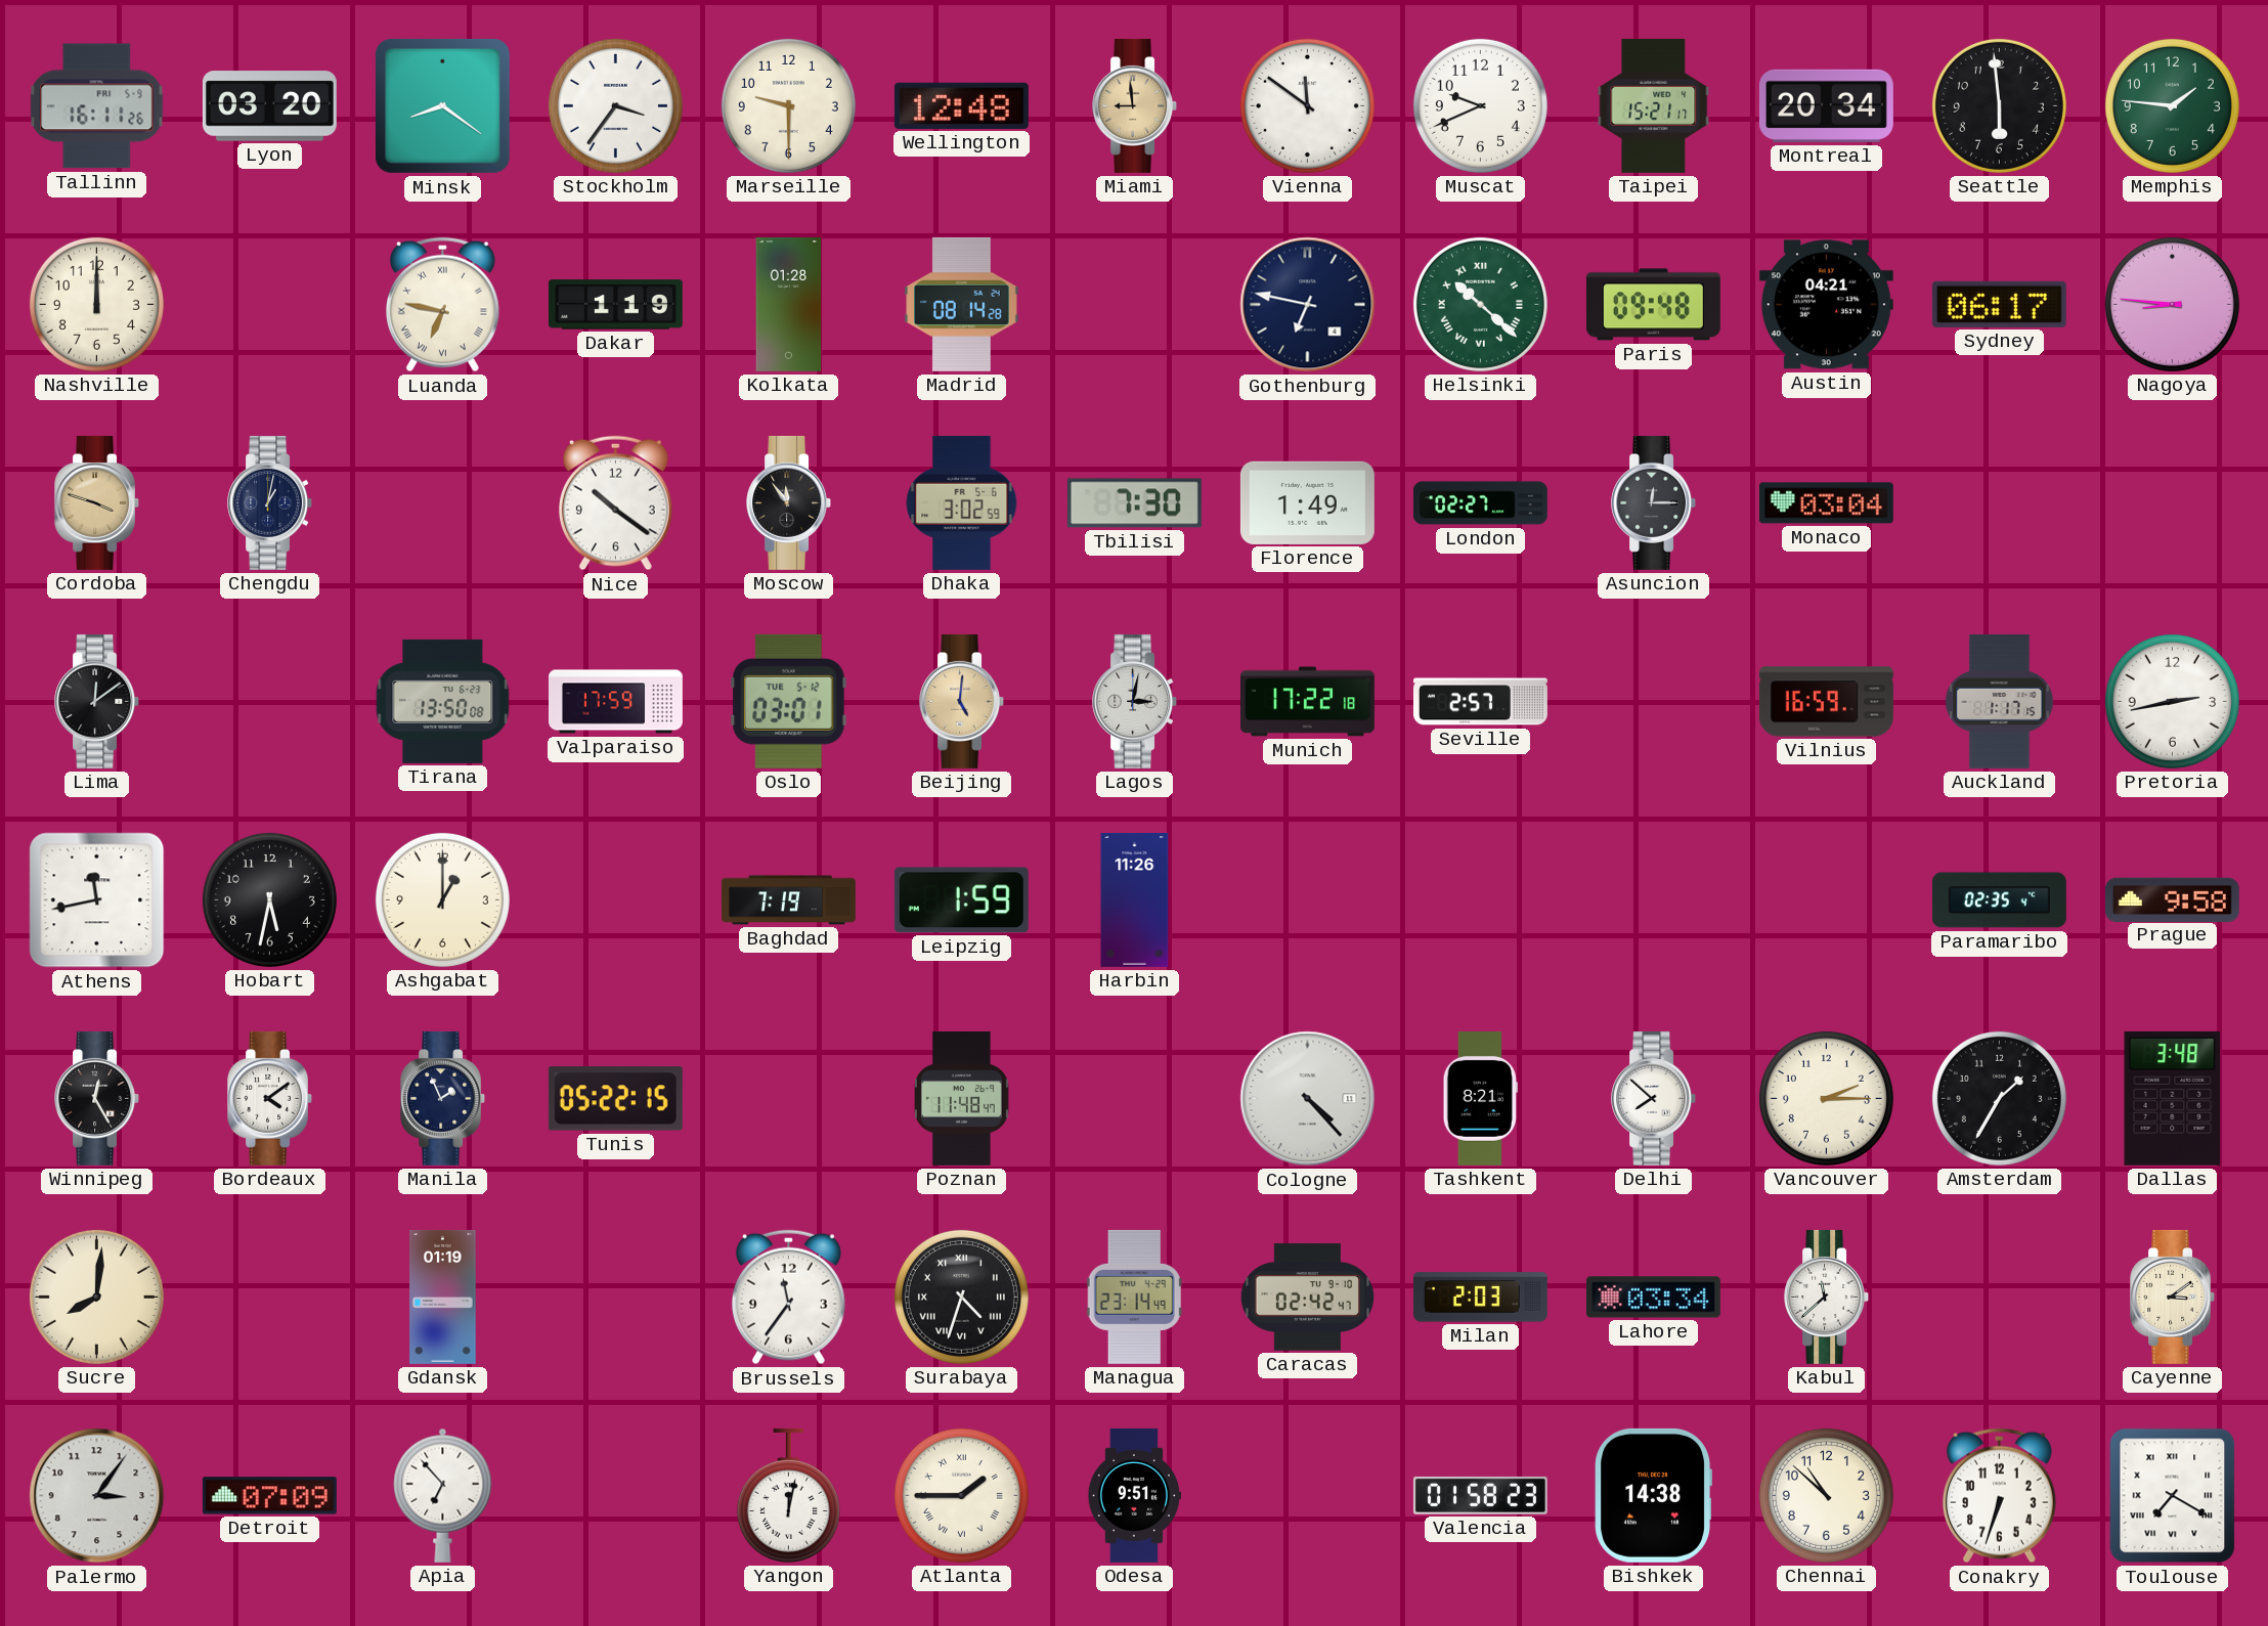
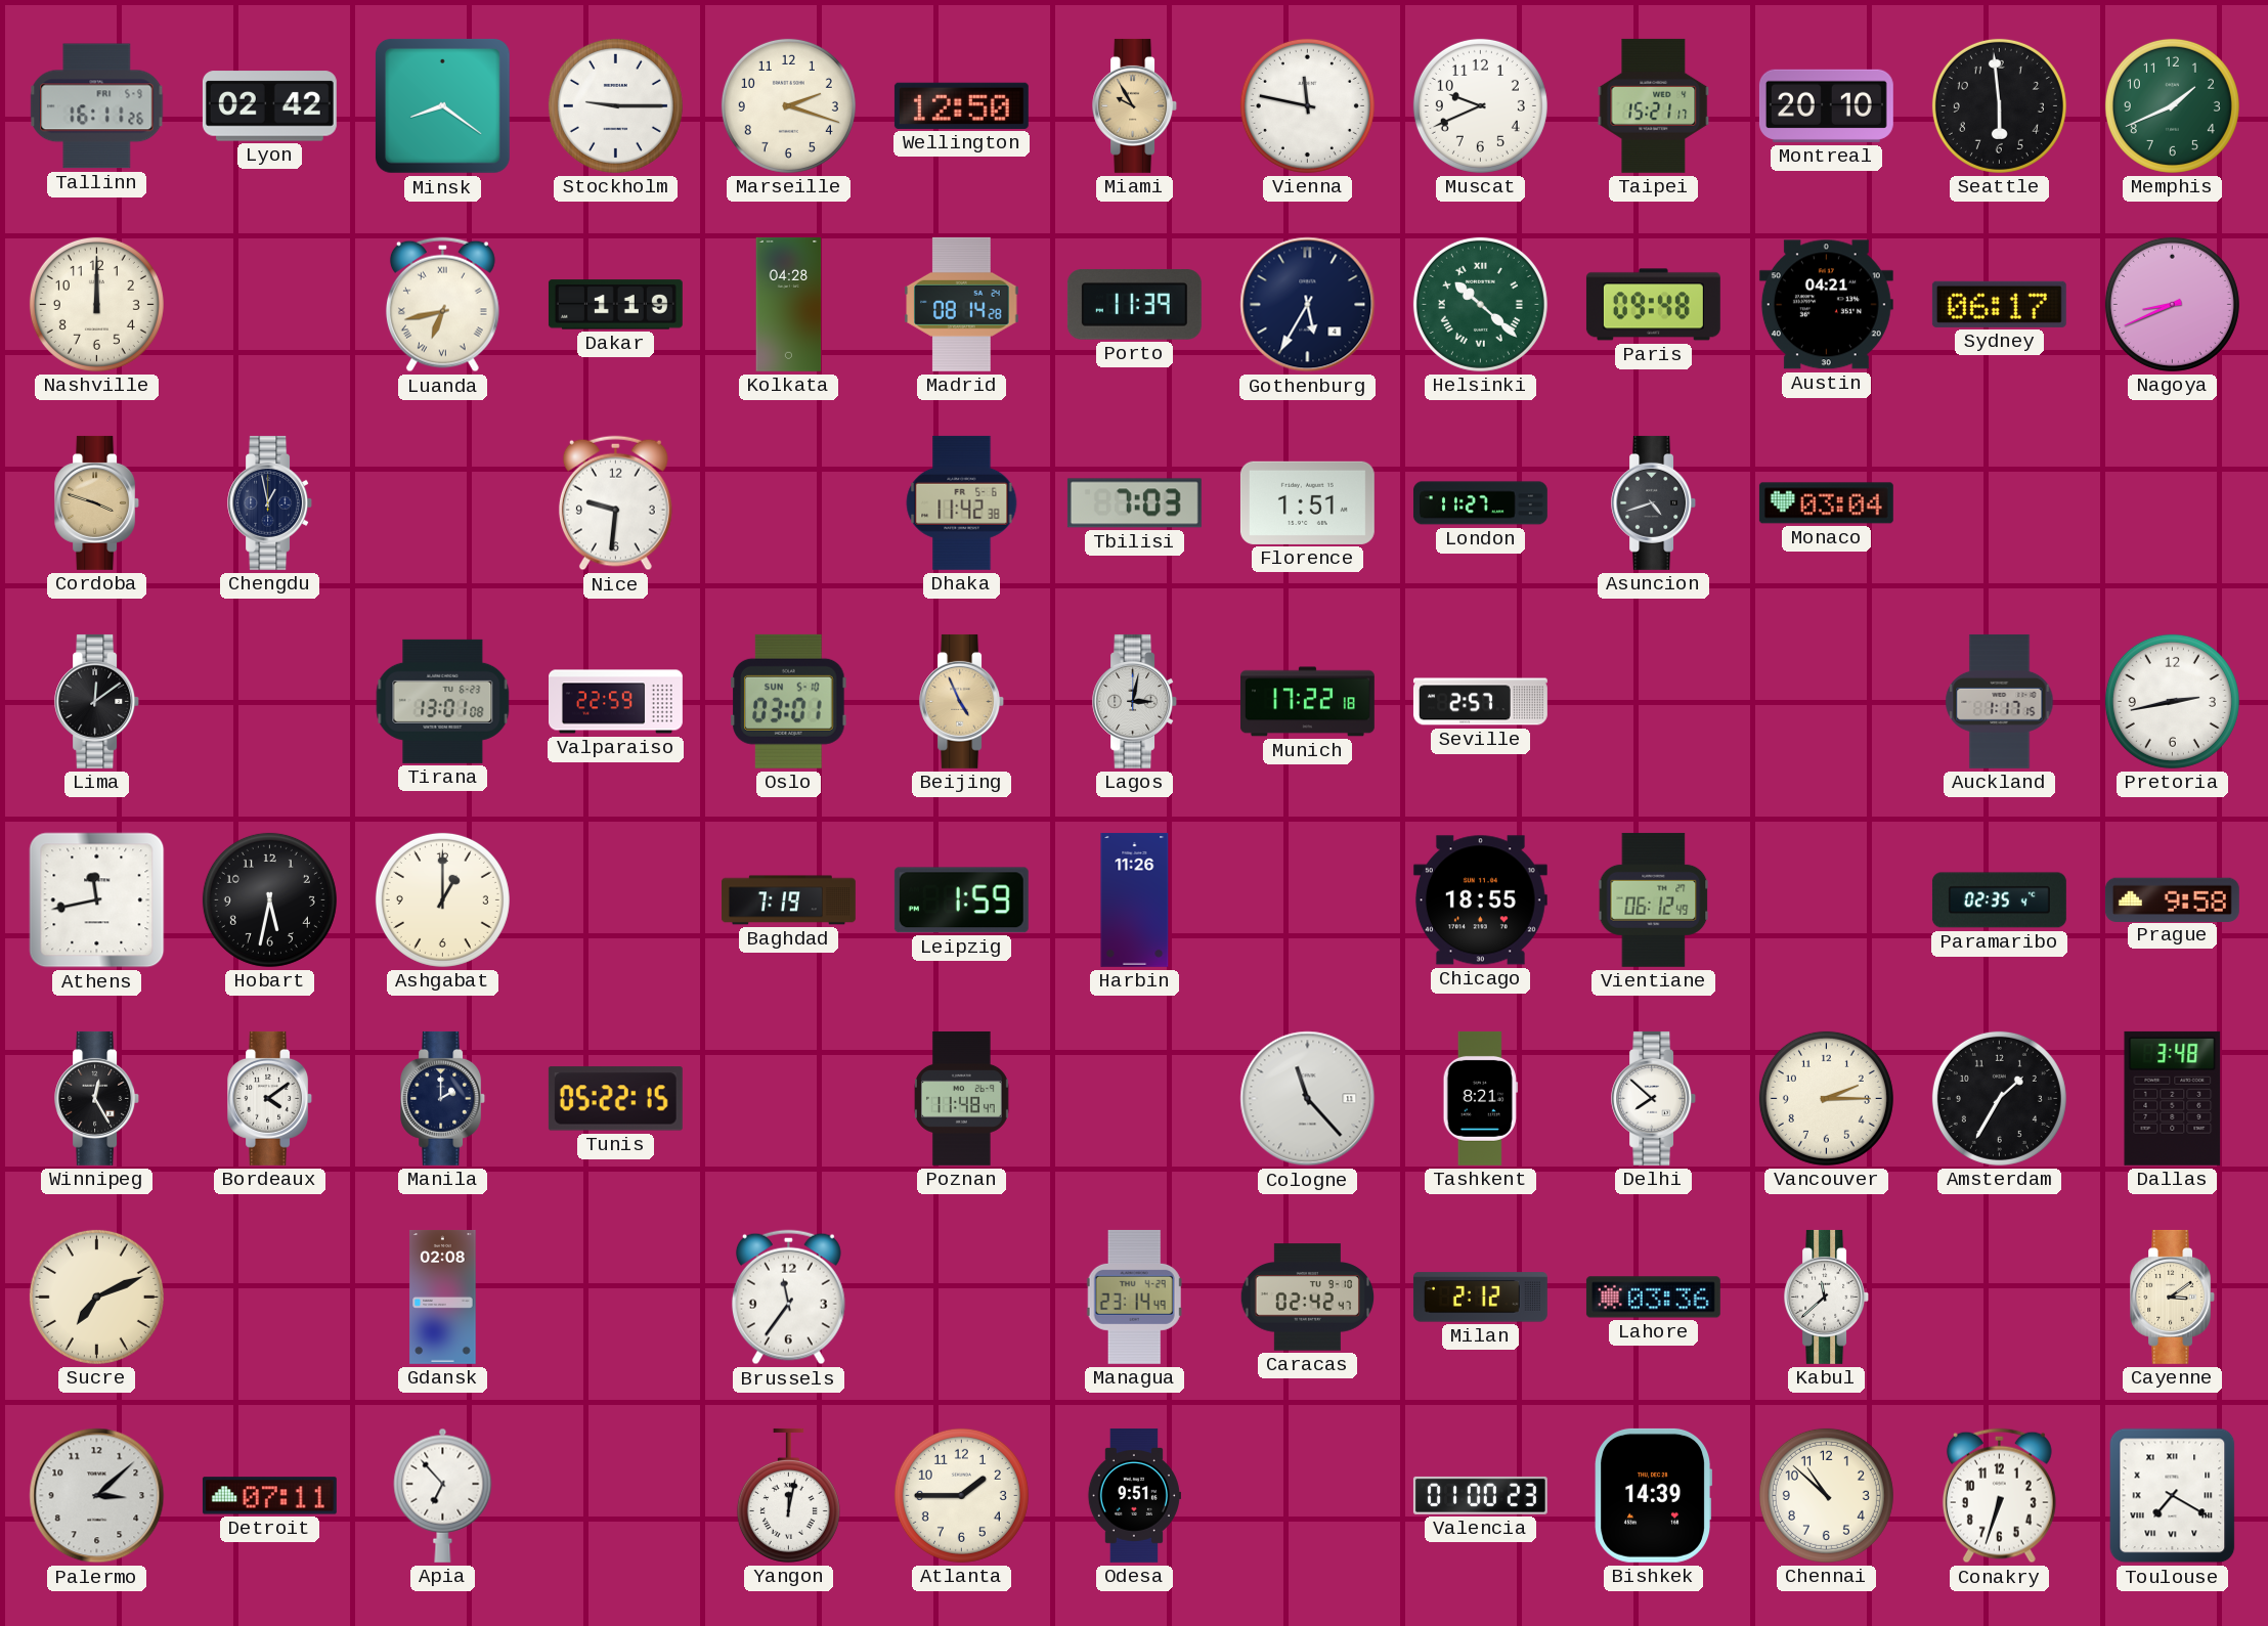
Lyon: 03:20 -> 02:42
Stockholm: 3:36 -> 9:15
Marseille: 9:30 -> 2:18
Wellington: 12:48 -> 12:50
Miami: 8:59 -> 9:55
Vienna: 11:51 -> 11:47
Montreal: 20:34 -> 20:10
Memphis: 1:46 -> 1:41
Luanda: 6:47 -> 6:43
Kolkata: 01:28 -> 04:28
Porto: none -> 11:39
Gothenburg: 6:47 -> 5:35
Nagoya: 8:46 -> 8:41
Chengdu: 1:02 -> 12:58
Nice: 10:21 -> 9:31
Moscow: 11:54 -> none
Dhaka: 3:02 -> 11:42
Tbilisi: 7:30 -> 7:03
Florence: 1:49 -> 1:51
London: 02:27 -> 11:27
Asuncion: 12:15 -> 4:42
Tirana: 13:50 -> 13:01
Valparaiso: 17:59 -> 22:59
Oslo date: TUE 5-12 -> SUN 5-10
Beijing: 5:01 -> 4:56
Vilnius: 16:59 -> none
Chicago: none -> 18:55
Vientiane: none -> 06:12
Manila: 1:56 -> 2:00
Cologne: 4:23 -> 11:23
Sucre: 8:01 -> 7:11
Gdansk: 01:19 -> 02:08
Surabaya: 4:33 -> none
Milan: 2:03 -> 2:12
Lahore: 03:34 -> 03:36
Palermo: 3:06 -> 3:08
Detroit: 07:09 -> 07:11
Atlanta numerals: Roman -> Arabic
Valencia: 01:58 -> 01:00
Bishkek: 14:38 -> 14:39
